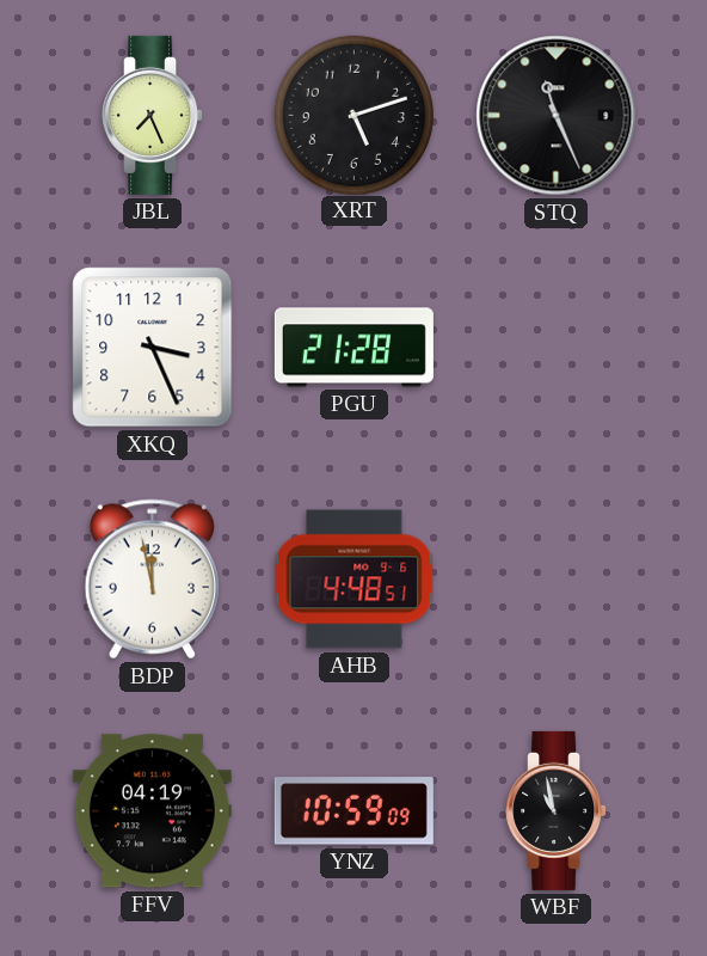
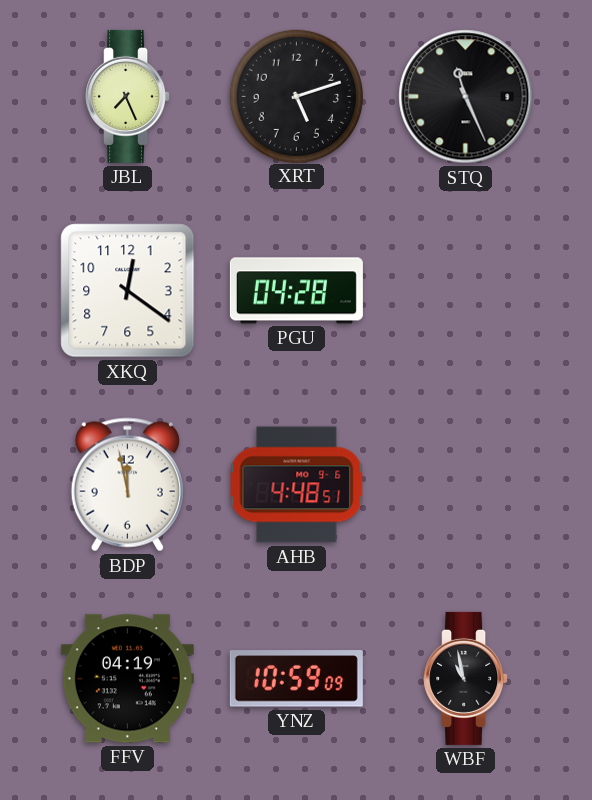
XKQ: 3:26 -> 12:21
PGU: 21:28 -> 04:28
